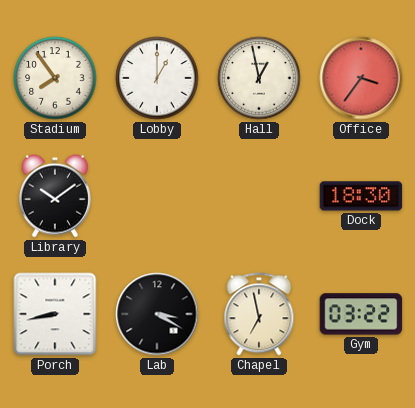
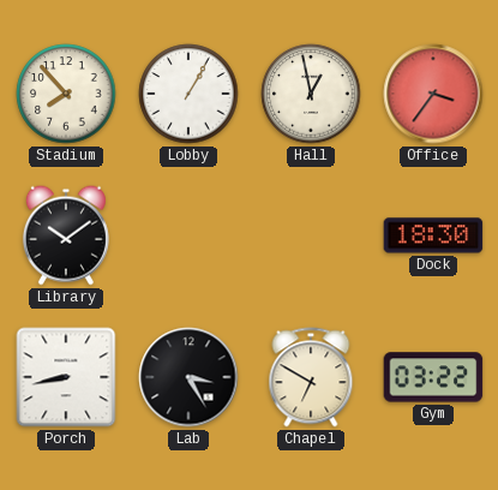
Stadium: 7:54 -> 7:53
Lobby: 1:00 -> 1:05
Lab: 3:20 -> 3:25
Chapel: 6:58 -> 6:50
